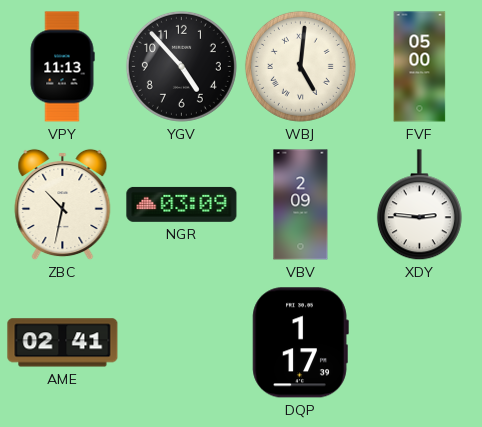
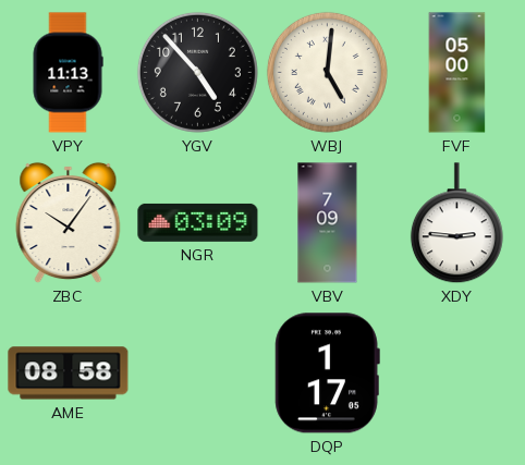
ZBC: 10:32 -> 10:06
VBV: 2:09 -> 7:09
AME: 02:41 -> 08:58
DQP: 1:17:39 -> 1:17:05
